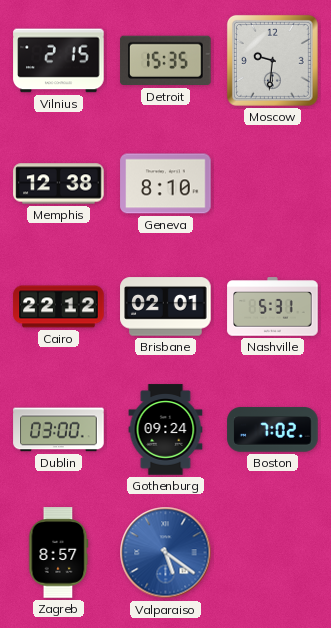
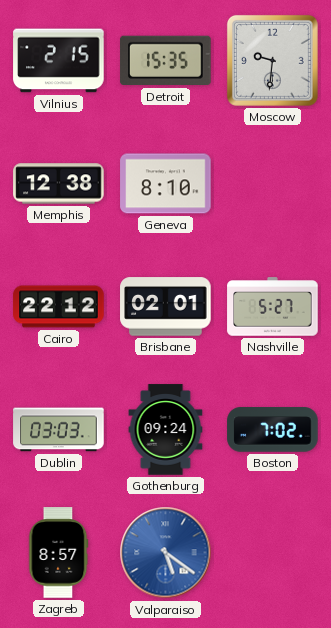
Nashville: 5:31 -> 5:27
Dublin: 03:00 -> 03:03
